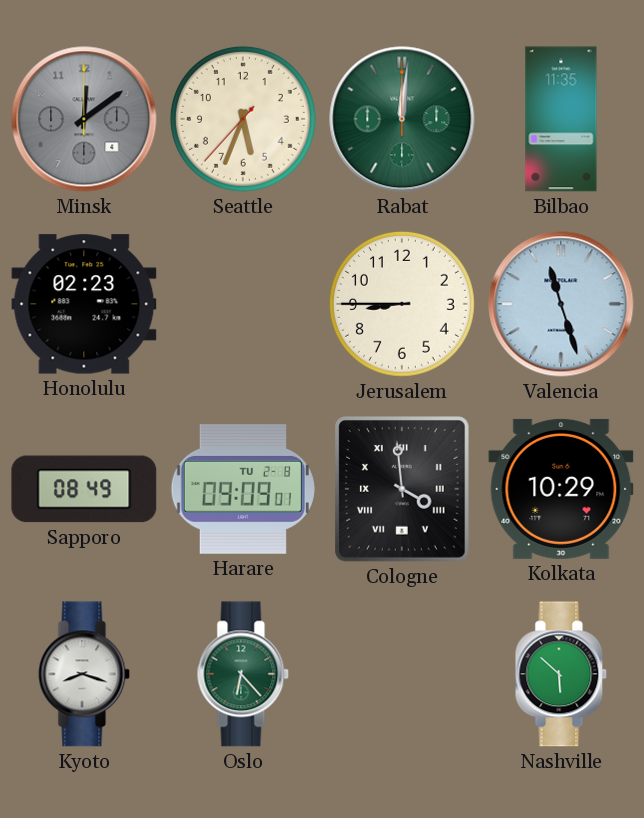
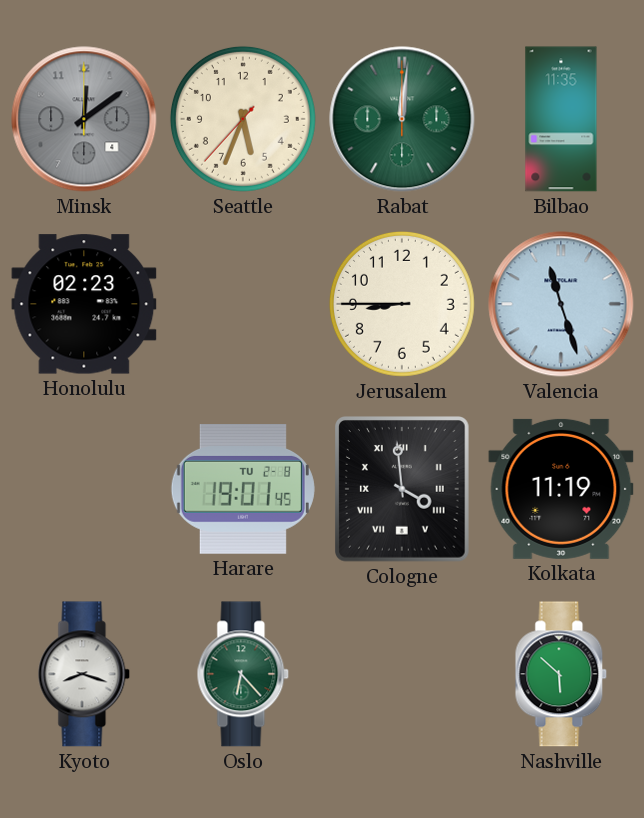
Sapporo: 08:49 -> none
Harare: 09:09 -> 19:01
Kolkata: 10:29 -> 11:19
